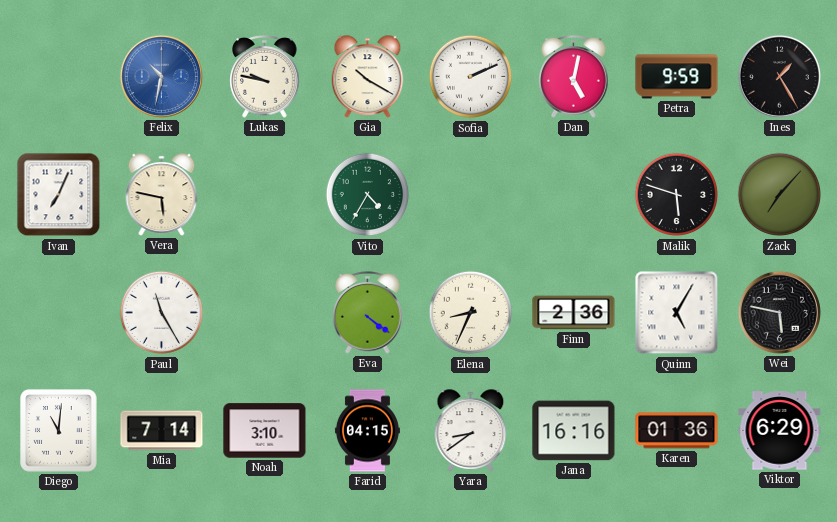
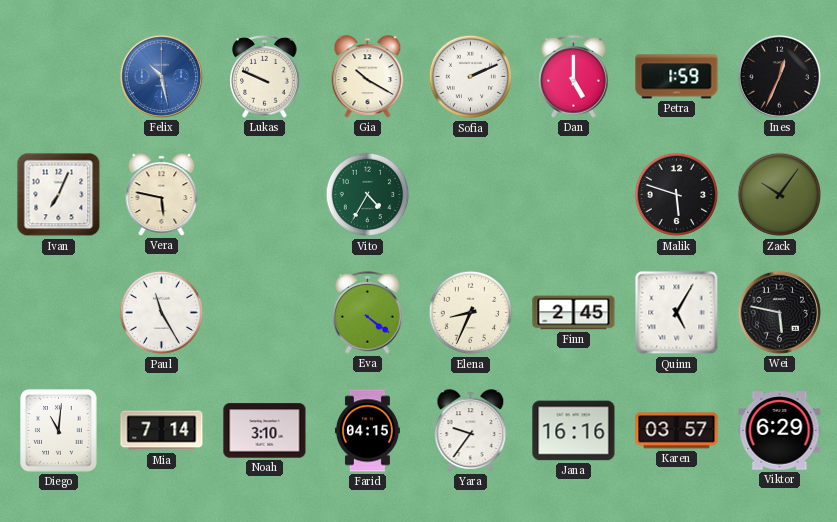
Felix: 10:32 -> 10:28
Lukas: 9:47 -> 9:49
Dan: 5:02 -> 5:00
Petra: 9:59 -> 1:59
Ines: 1:25 -> 12:34
Zack: 7:07 -> 10:06
Finn: 2:36 -> 2:45
Yara: 8:39 -> 9:36
Karen: 01:36 -> 03:57
